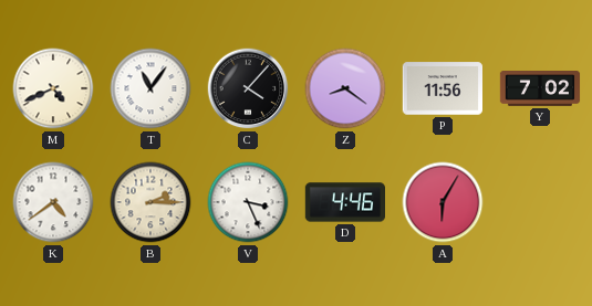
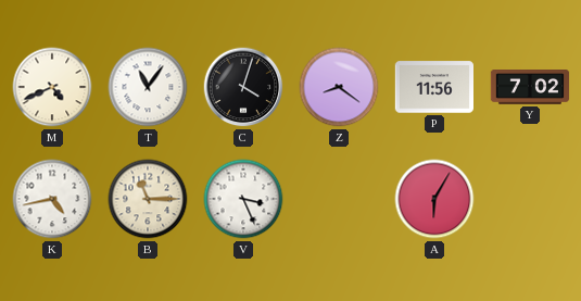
C: 4:07 -> 4:03
K: 4:39 -> 4:43
B: 2:15 -> 11:15
D: 4:46 -> none
